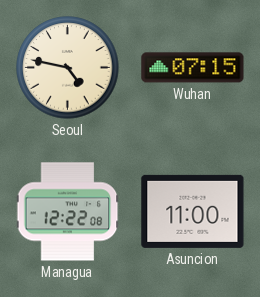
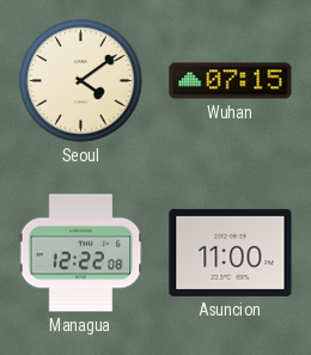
Seoul: 4:47 -> 4:09
